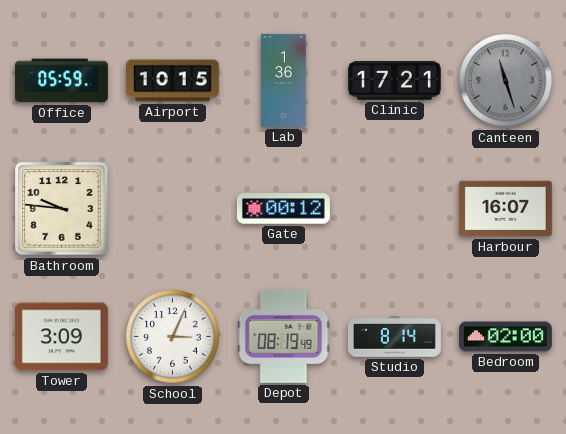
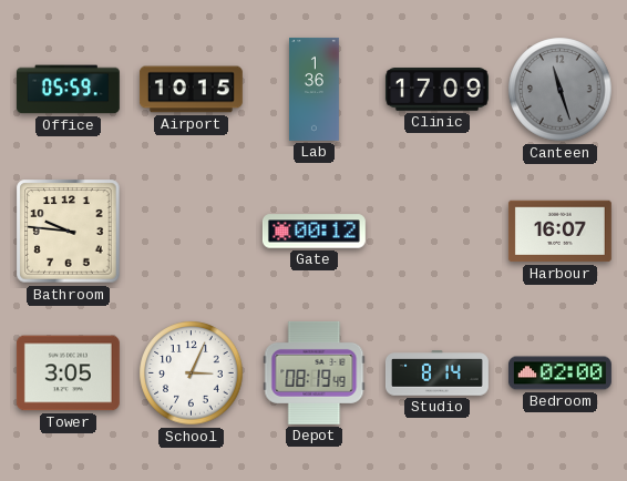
Clinic: 17:21 -> 17:09
Tower: 3:09 -> 3:05
